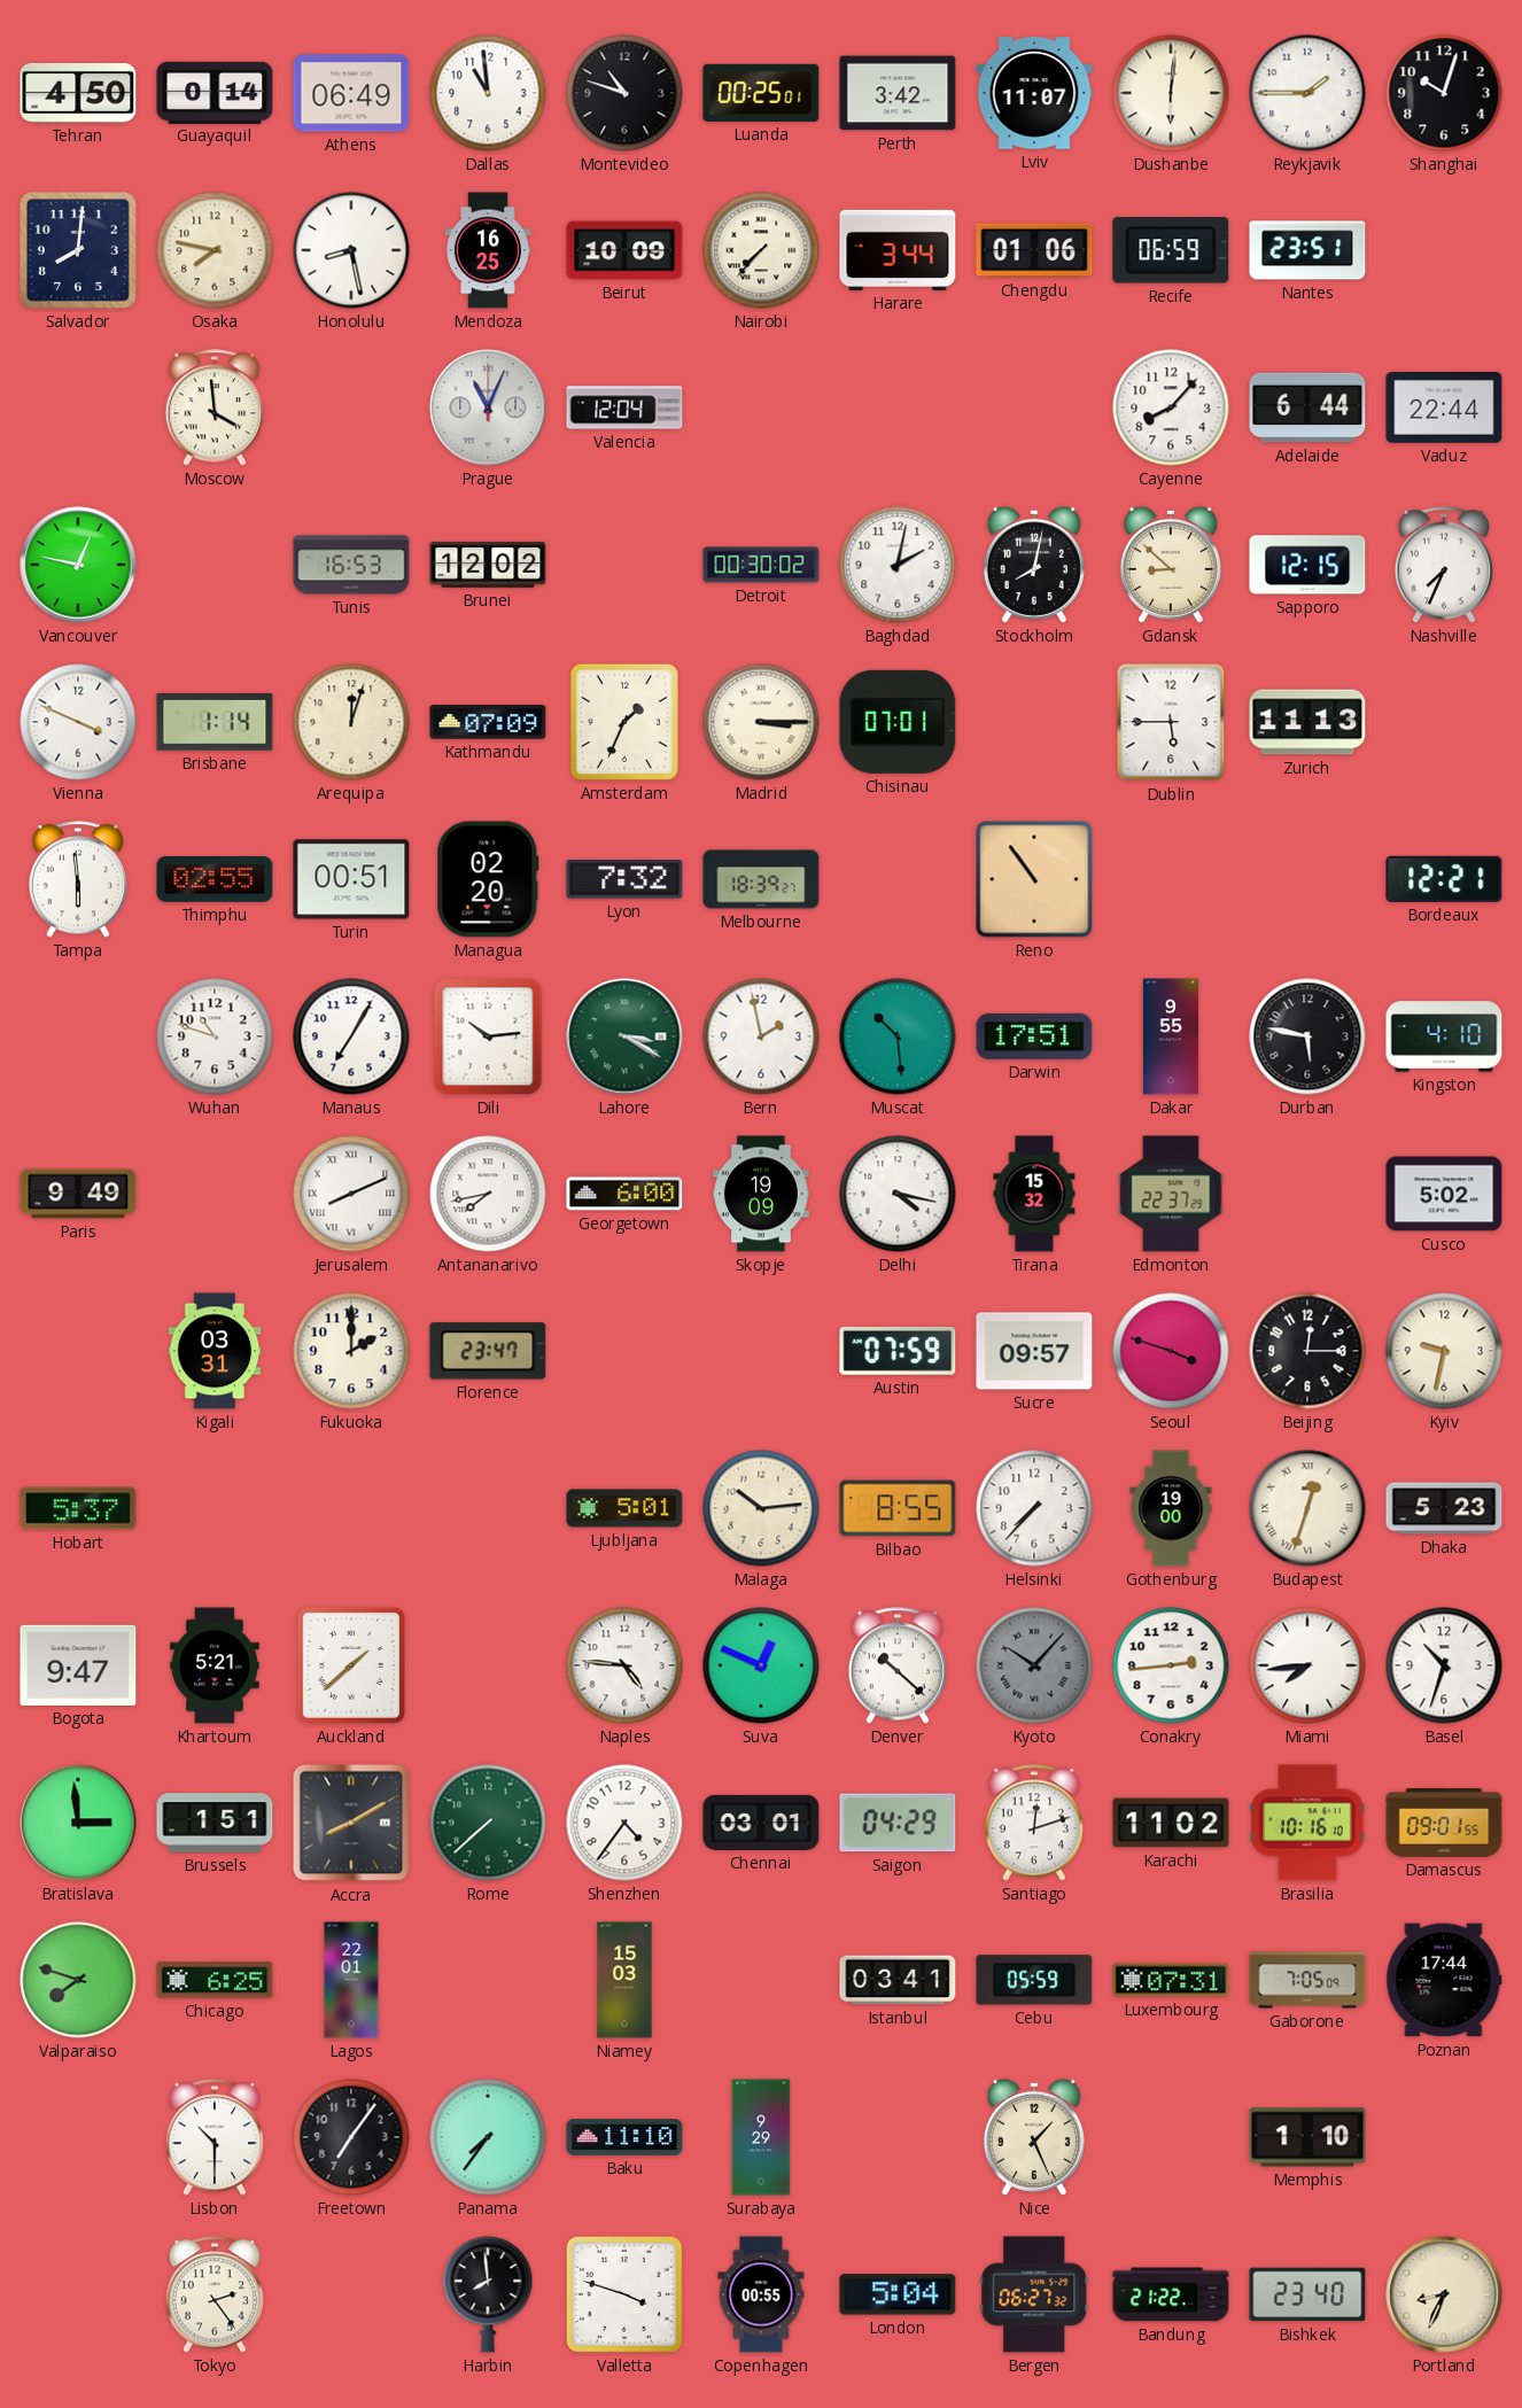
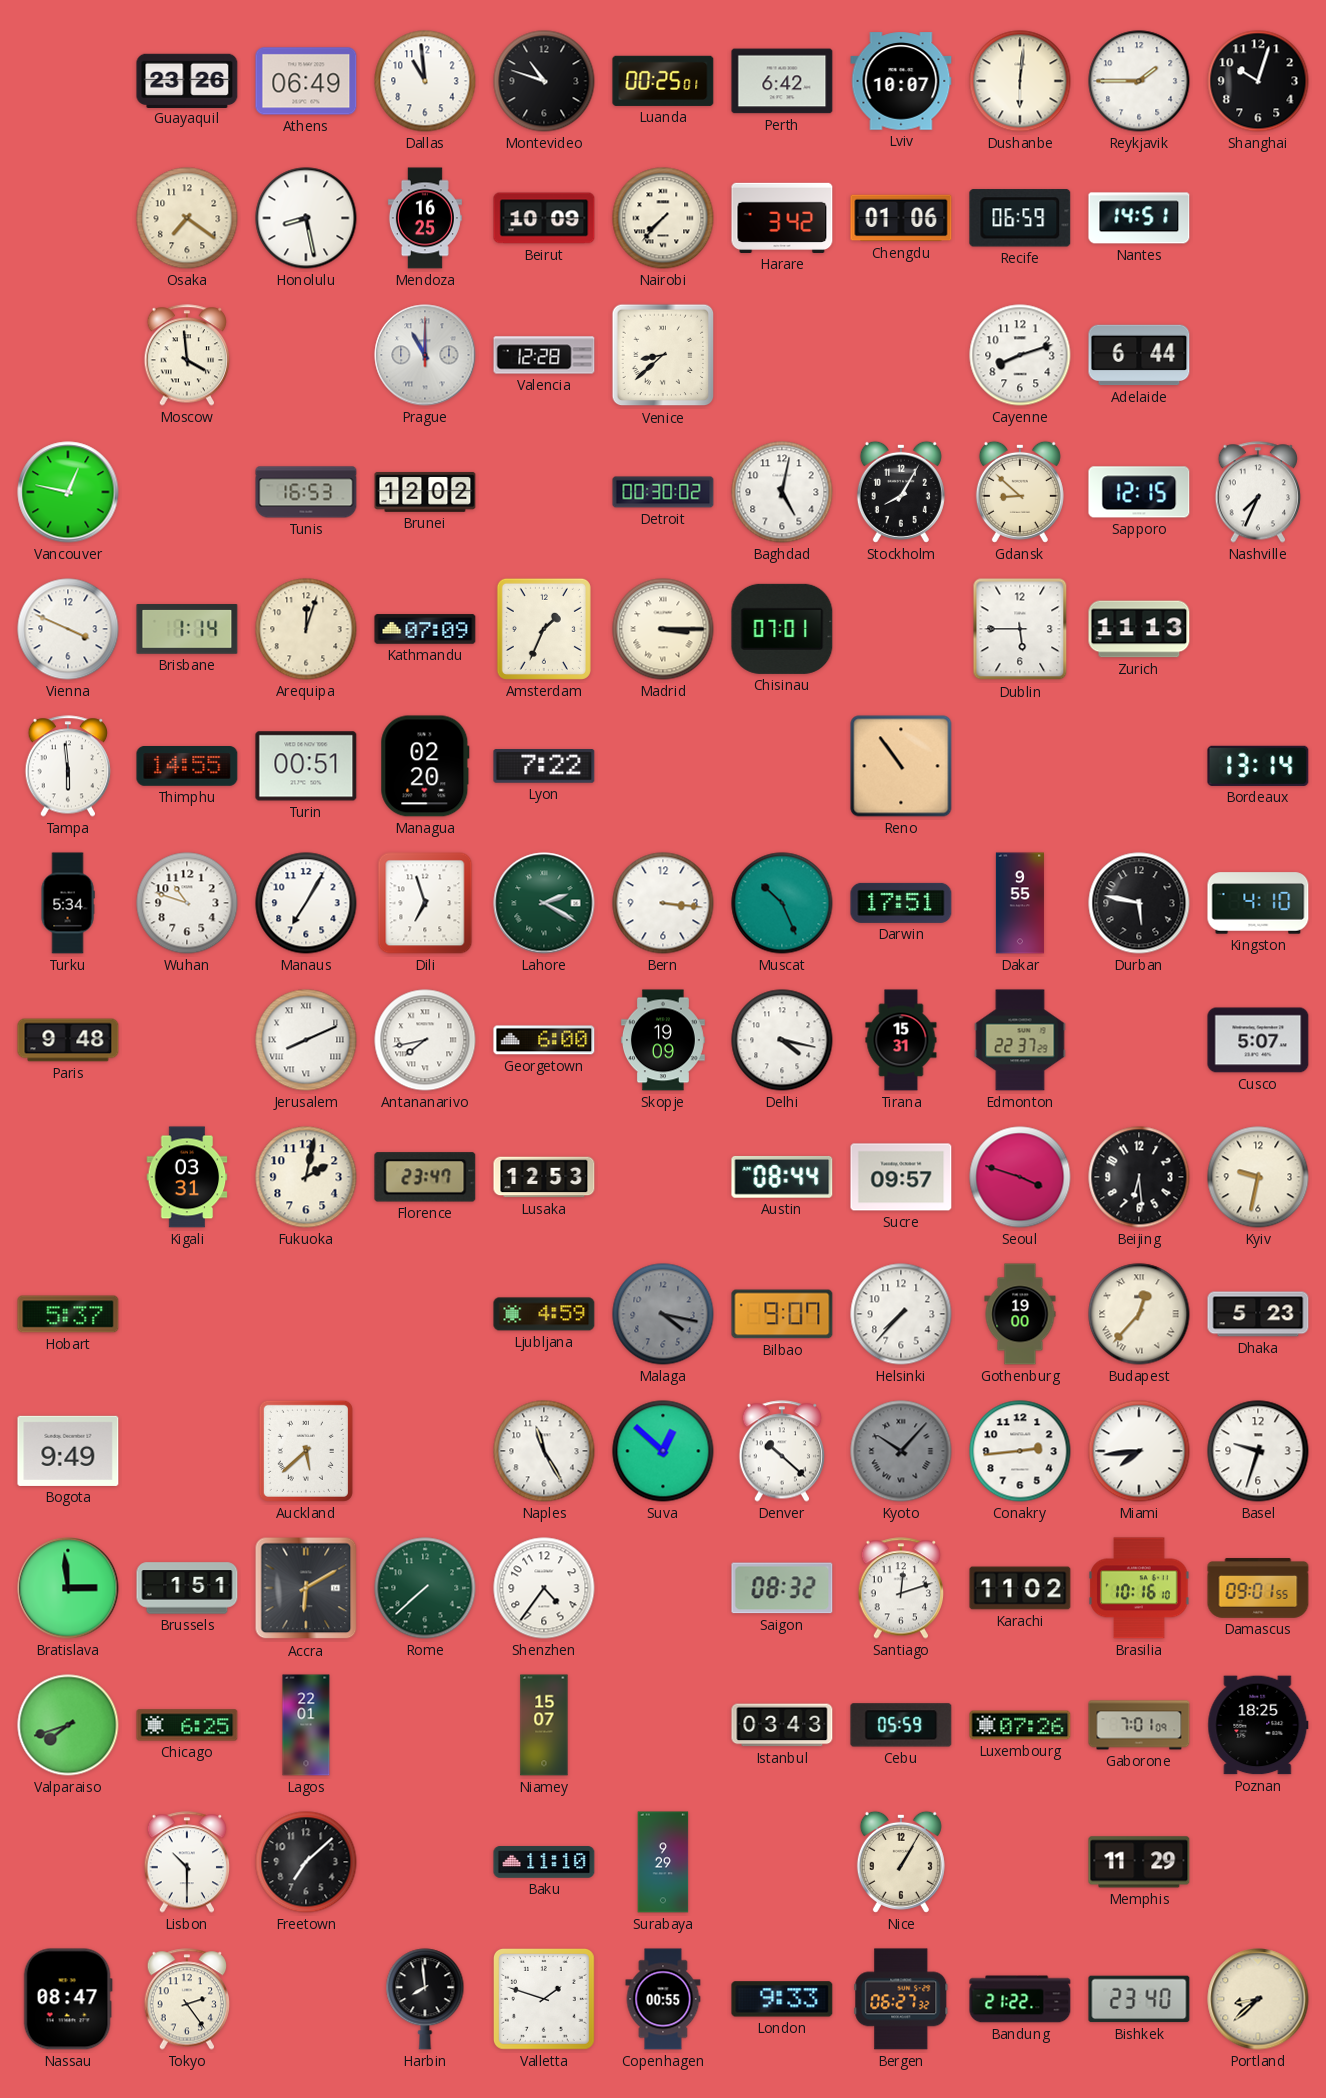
Tehran: 4:50 -> none
Guayaquil: 0:14 -> 23:26
Perth: 3:42 -> 6:42
Lviv: 11:07 -> 10:07
Salvador: 8:01 -> none
Osaka: 7:47 -> 7:21
Harare: 3:44 -> 3:42
Nantes: 23:51 -> 14:51
Prague: 11:04 -> 11:00
Valencia: 12:04 -> 12:28
Venice: none -> 8:38
Cayenne: 8:07 -> 8:12
Vaduz: 22:44 -> none
Baghdad: 2:02 -> 5:02
Stockholm: 8:02 -> 8:05
Thimphu: 02:55 -> 14:55
Lyon: 7:32 -> 7:22
Melbourne: 18:39 -> none
Bordeaux: 12:21 -> 13:14
Turku: none -> 5:34
Dili: 10:14 -> 6:57
Lahore: 3:20 -> 2:20
Bern: 1:58 -> 3:16
Muscat: 10:29 -> 10:26
Paris: 9:49 -> 9:48
Tirana: 15:32 -> 15:31
Cusco: 5:02 -> 5:07
Fukuoka: 2:00 -> 2:02
Lusaka: none -> 12:53
Austin: 07:59 -> 08:44
Beijing: 12:15 -> 6:29
Ljubljana: 5:01 -> 4:59
Malaga: 10:14 -> 4:17
Malaga dial: cream -> grey
Bilbao: 8:55 -> 9:07
Budapest: 12:33 -> 12:37
Bogota: 9:47 -> 9:49
Khartoum: 5:21 -> none
Auckland: 1:38 -> 5:38
Naples: 4:46 -> 11:25
Suva: 12:49 -> 12:52
Basel: 10:33 -> 9:33
Accra: 8:10 -> 6:10
Chennai: 03:01 -> none
Saigon: 04:29 -> 08:32
Valparaiso: 7:48 -> 7:42
Niamey: 15:03 -> 15:07
Istanbul: 03:41 -> 03:43
Luxembourg: 07:31 -> 07:26
Gaborone: 7:05 -> 7:01
Poznan: 17:44 -> 18:25
Freetown: 7:06 -> 7:08
Panama: 7:36 -> none
Nice: 1:26 -> 1:05
Memphis: 1:10 -> 11:29
Nassau: none -> 08:47
Valletta: 3:48 -> 1:48
London: 5:04 -> 9:33
Portland: 8:34 -> 8:38
